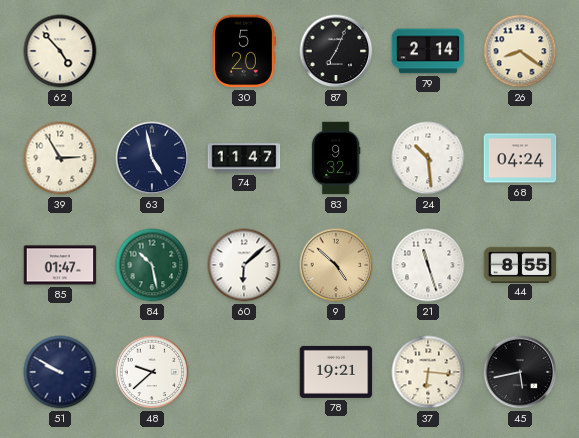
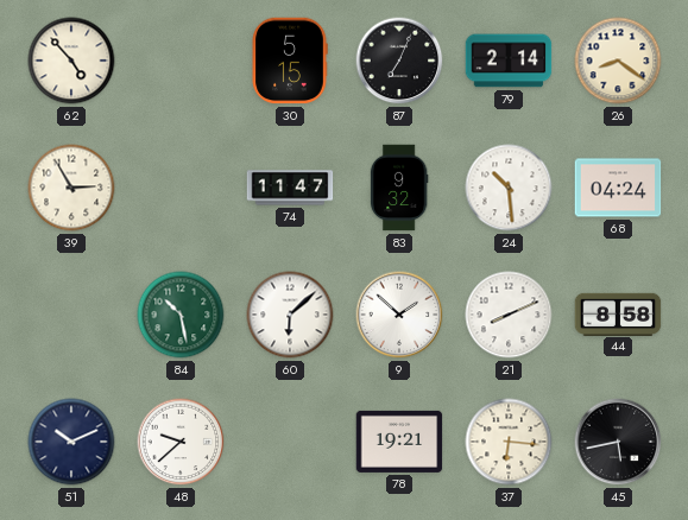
30: 5:20 -> 5:15
63: 4:58 -> none
85: 01:47 -> none
9: 4:52 -> 1:52
9 dial: champagne -> white
21: 11:27 -> 8:11
44: 8:55 -> 8:58
51: 9:50 -> 10:11
